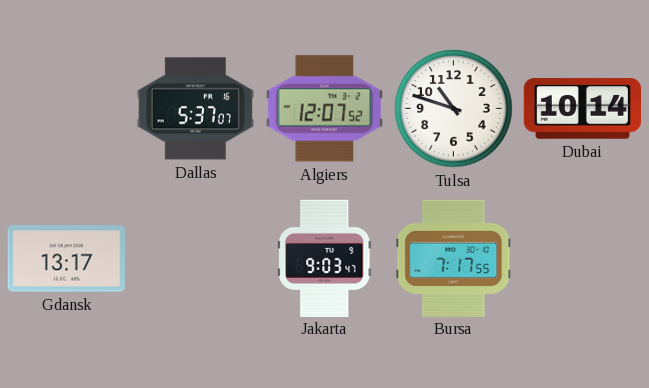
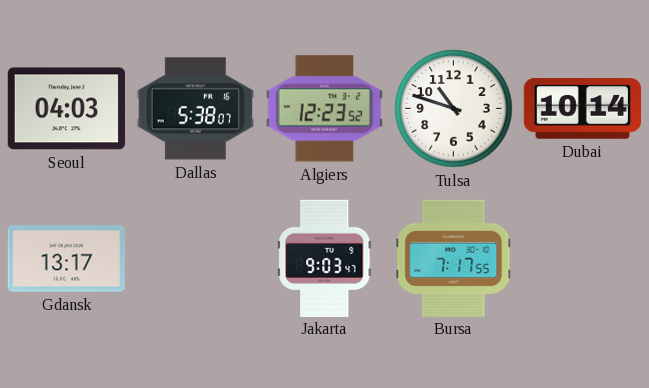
Seoul: none -> 04:03
Dallas: 5:37 -> 5:38
Algiers: 12:07 -> 12:23
